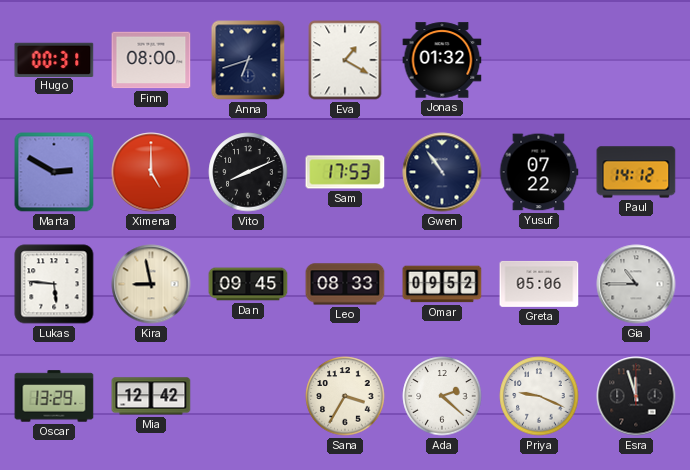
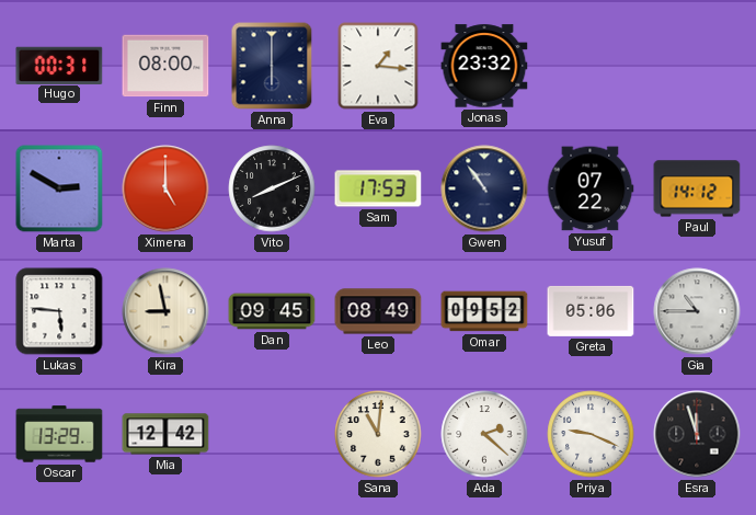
Anna: 6:42 -> 6:00
Eva: 1:20 -> 1:16
Jonas: 01:32 -> 23:32
Leo: 08:33 -> 08:49
Sana: 3:35 -> 11:01
